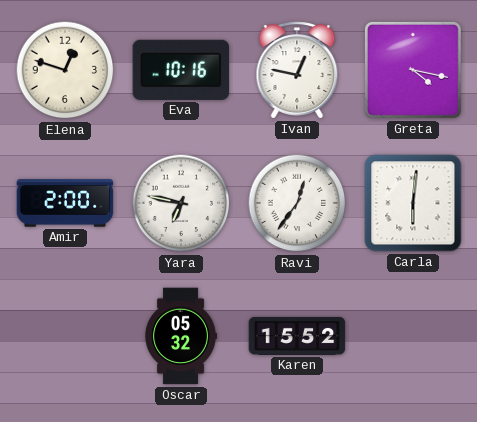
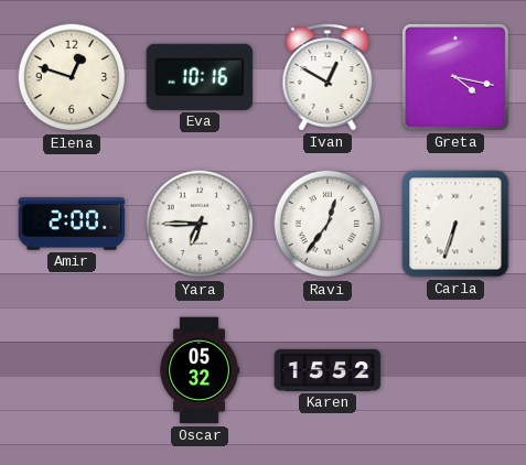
Ivan: 12:47 -> 12:50
Yara: 6:47 -> 6:45
Carla: 6:01 -> 6:33
